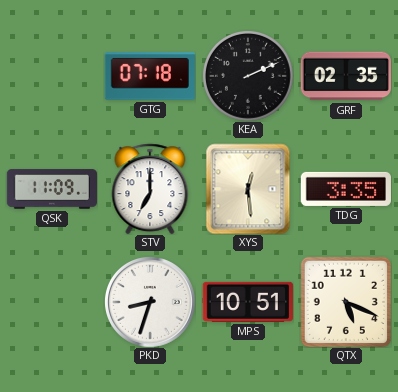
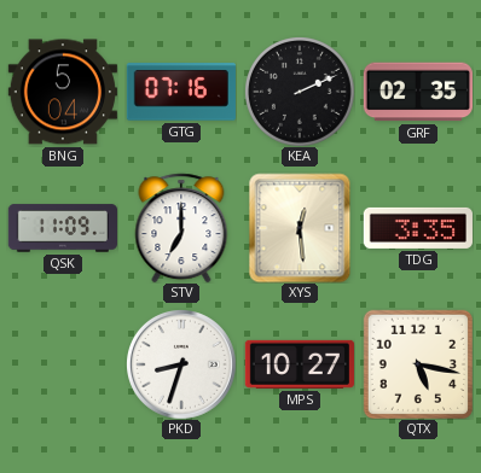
BNG: none -> 5:04
GTG: 07:18 -> 07:16
MPS: 10:51 -> 10:27
QTX: 5:19 -> 5:17
